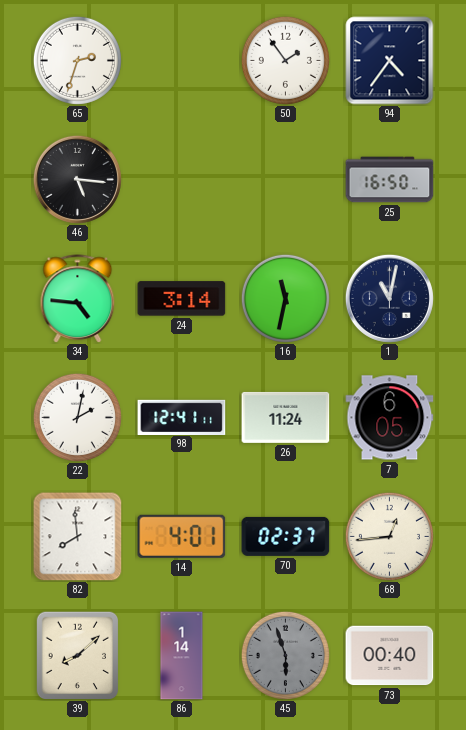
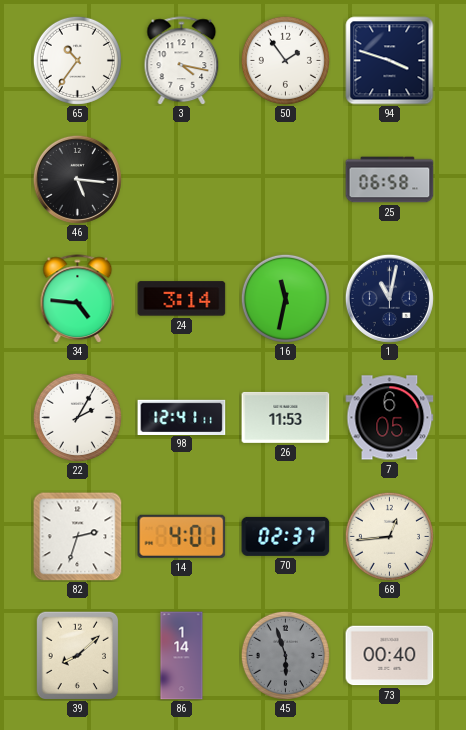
65: 2:33 -> 10:36
3: none -> 4:17
94: 4:36 -> 3:48
25: 16:50 -> 06:58
22: 2:02 -> 2:05
26: 11:24 -> 11:53
82: 7:59 -> 2:33
